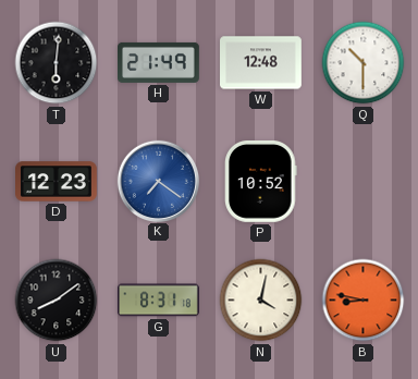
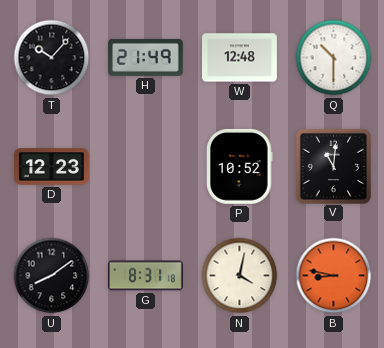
T: 6:01 -> 10:07
K: 7:21 -> none
V: none -> 11:01
